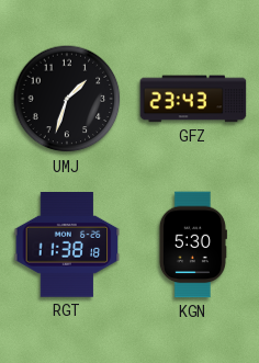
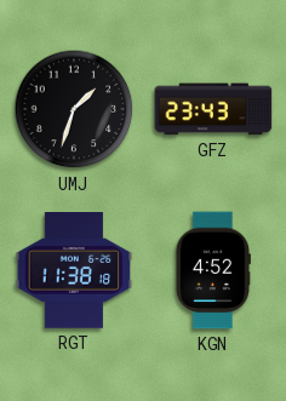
KGN: 5:30 -> 4:52
